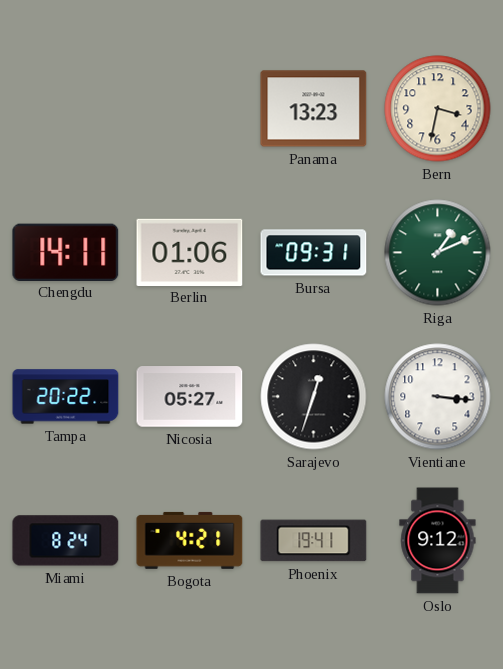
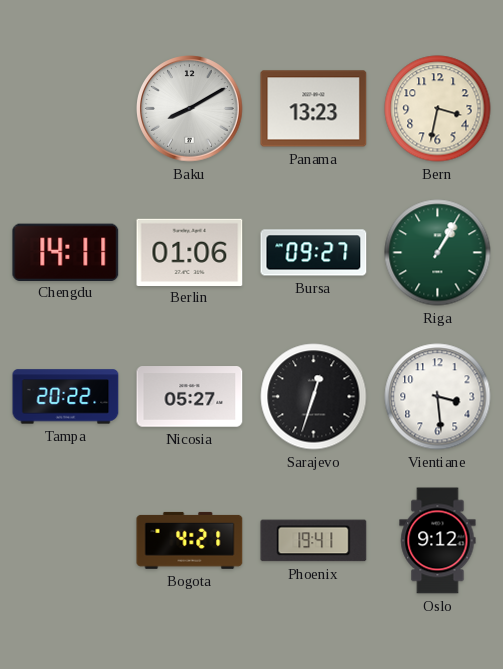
Baku: none -> 8:10
Bursa: 09:31 -> 09:27
Riga: 1:11 -> 1:05
Vientiane: 3:16 -> 3:29
Miami: 8:24 -> none
